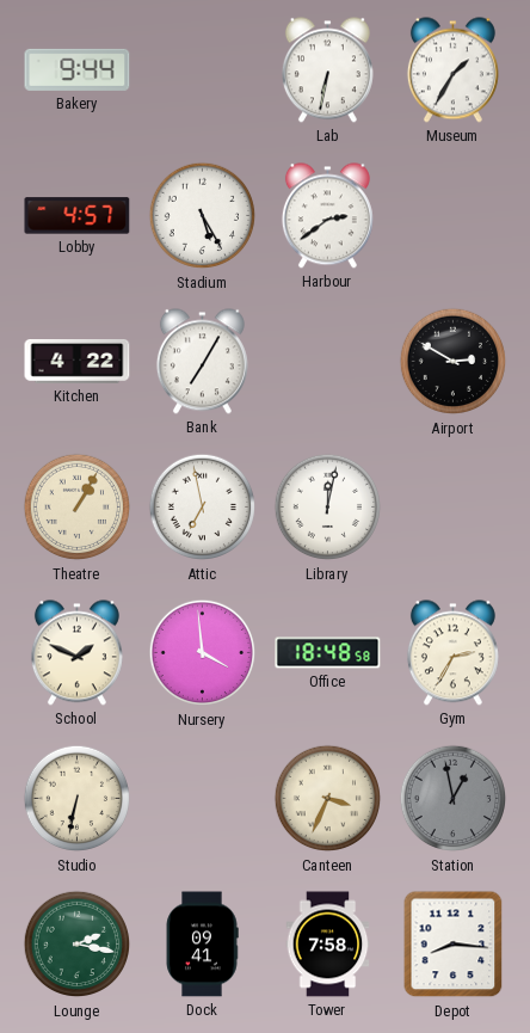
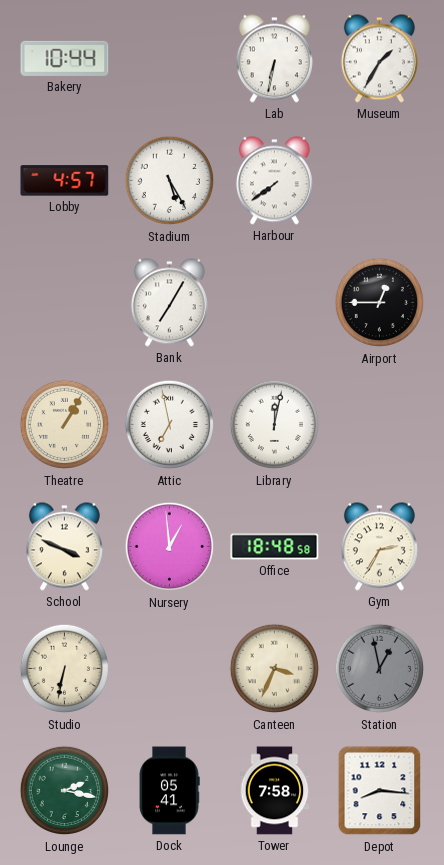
Bakery: 9:44 -> 10:44
Harbour: 2:39 -> 7:39
Kitchen: 4:22 -> none
Airport: 2:50 -> 12:45
School: 1:49 -> 3:49
Nursery: 3:59 -> 12:59
Dock: 09:41 -> 05:41
